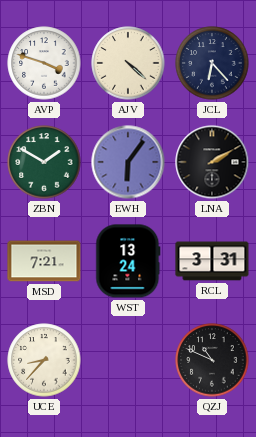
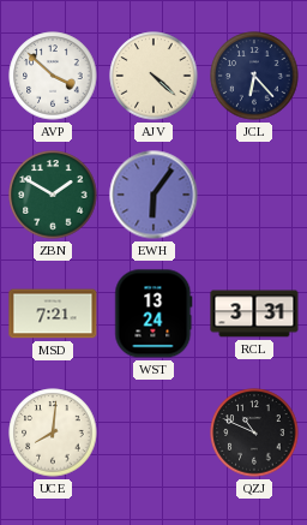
AVP: 3:48 -> 3:52
LNA: 2:10 -> none
UCE: 8:37 -> 8:01
